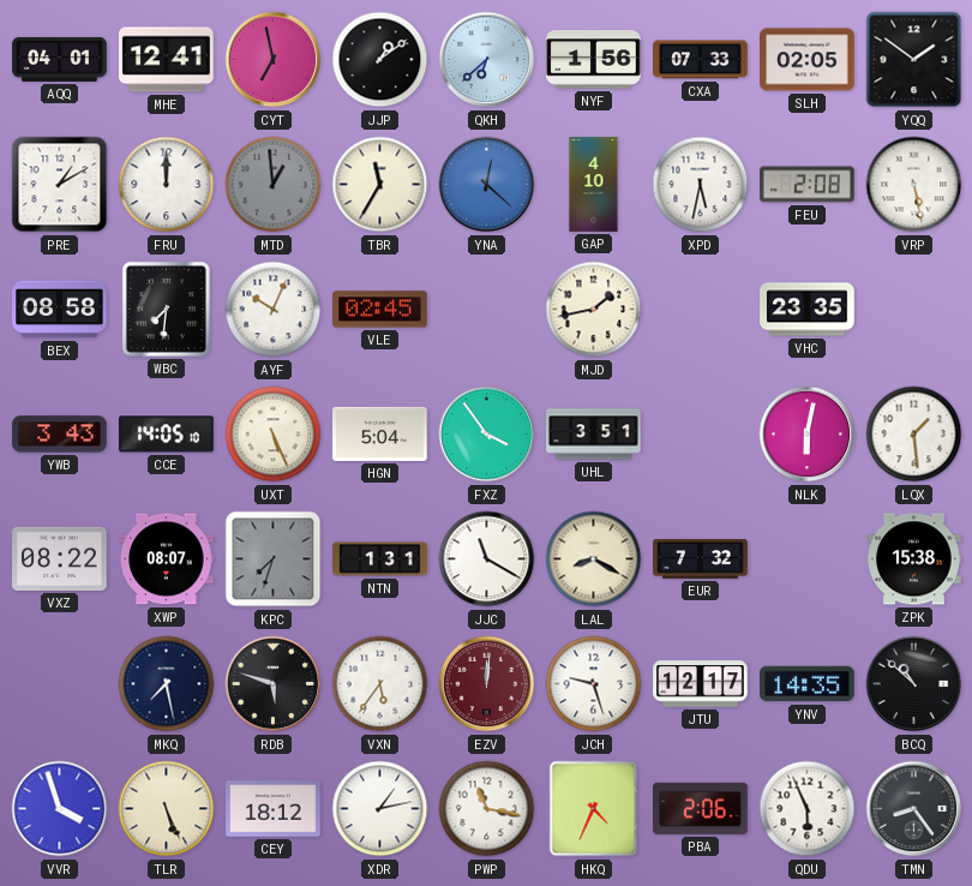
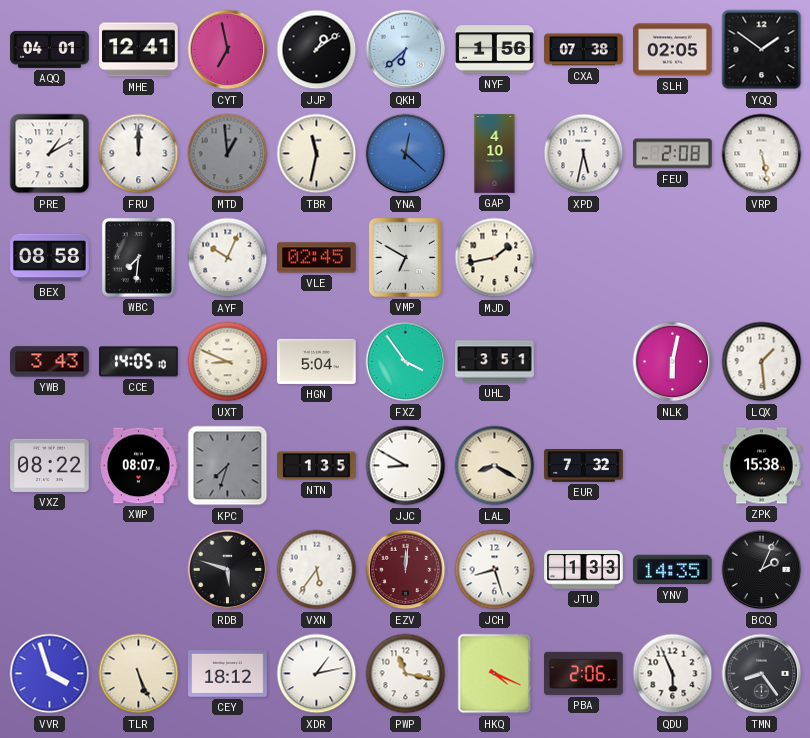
CXA: 07:33 -> 07:38
TBR: 11:35 -> 11:32
VMP: none -> 6:50
VHC: 23:35 -> none
UXT: 5:26 -> 8:49
NTN: 1:31 -> 1:35
JJC: 11:20 -> 8:50
MKQ: 7:28 -> none
JCH: 9:27 -> 8:27
JTU: 12:17 -> 1:33
BCQ: 10:52 -> 2:04
HKQ: 4:34 -> 4:19
